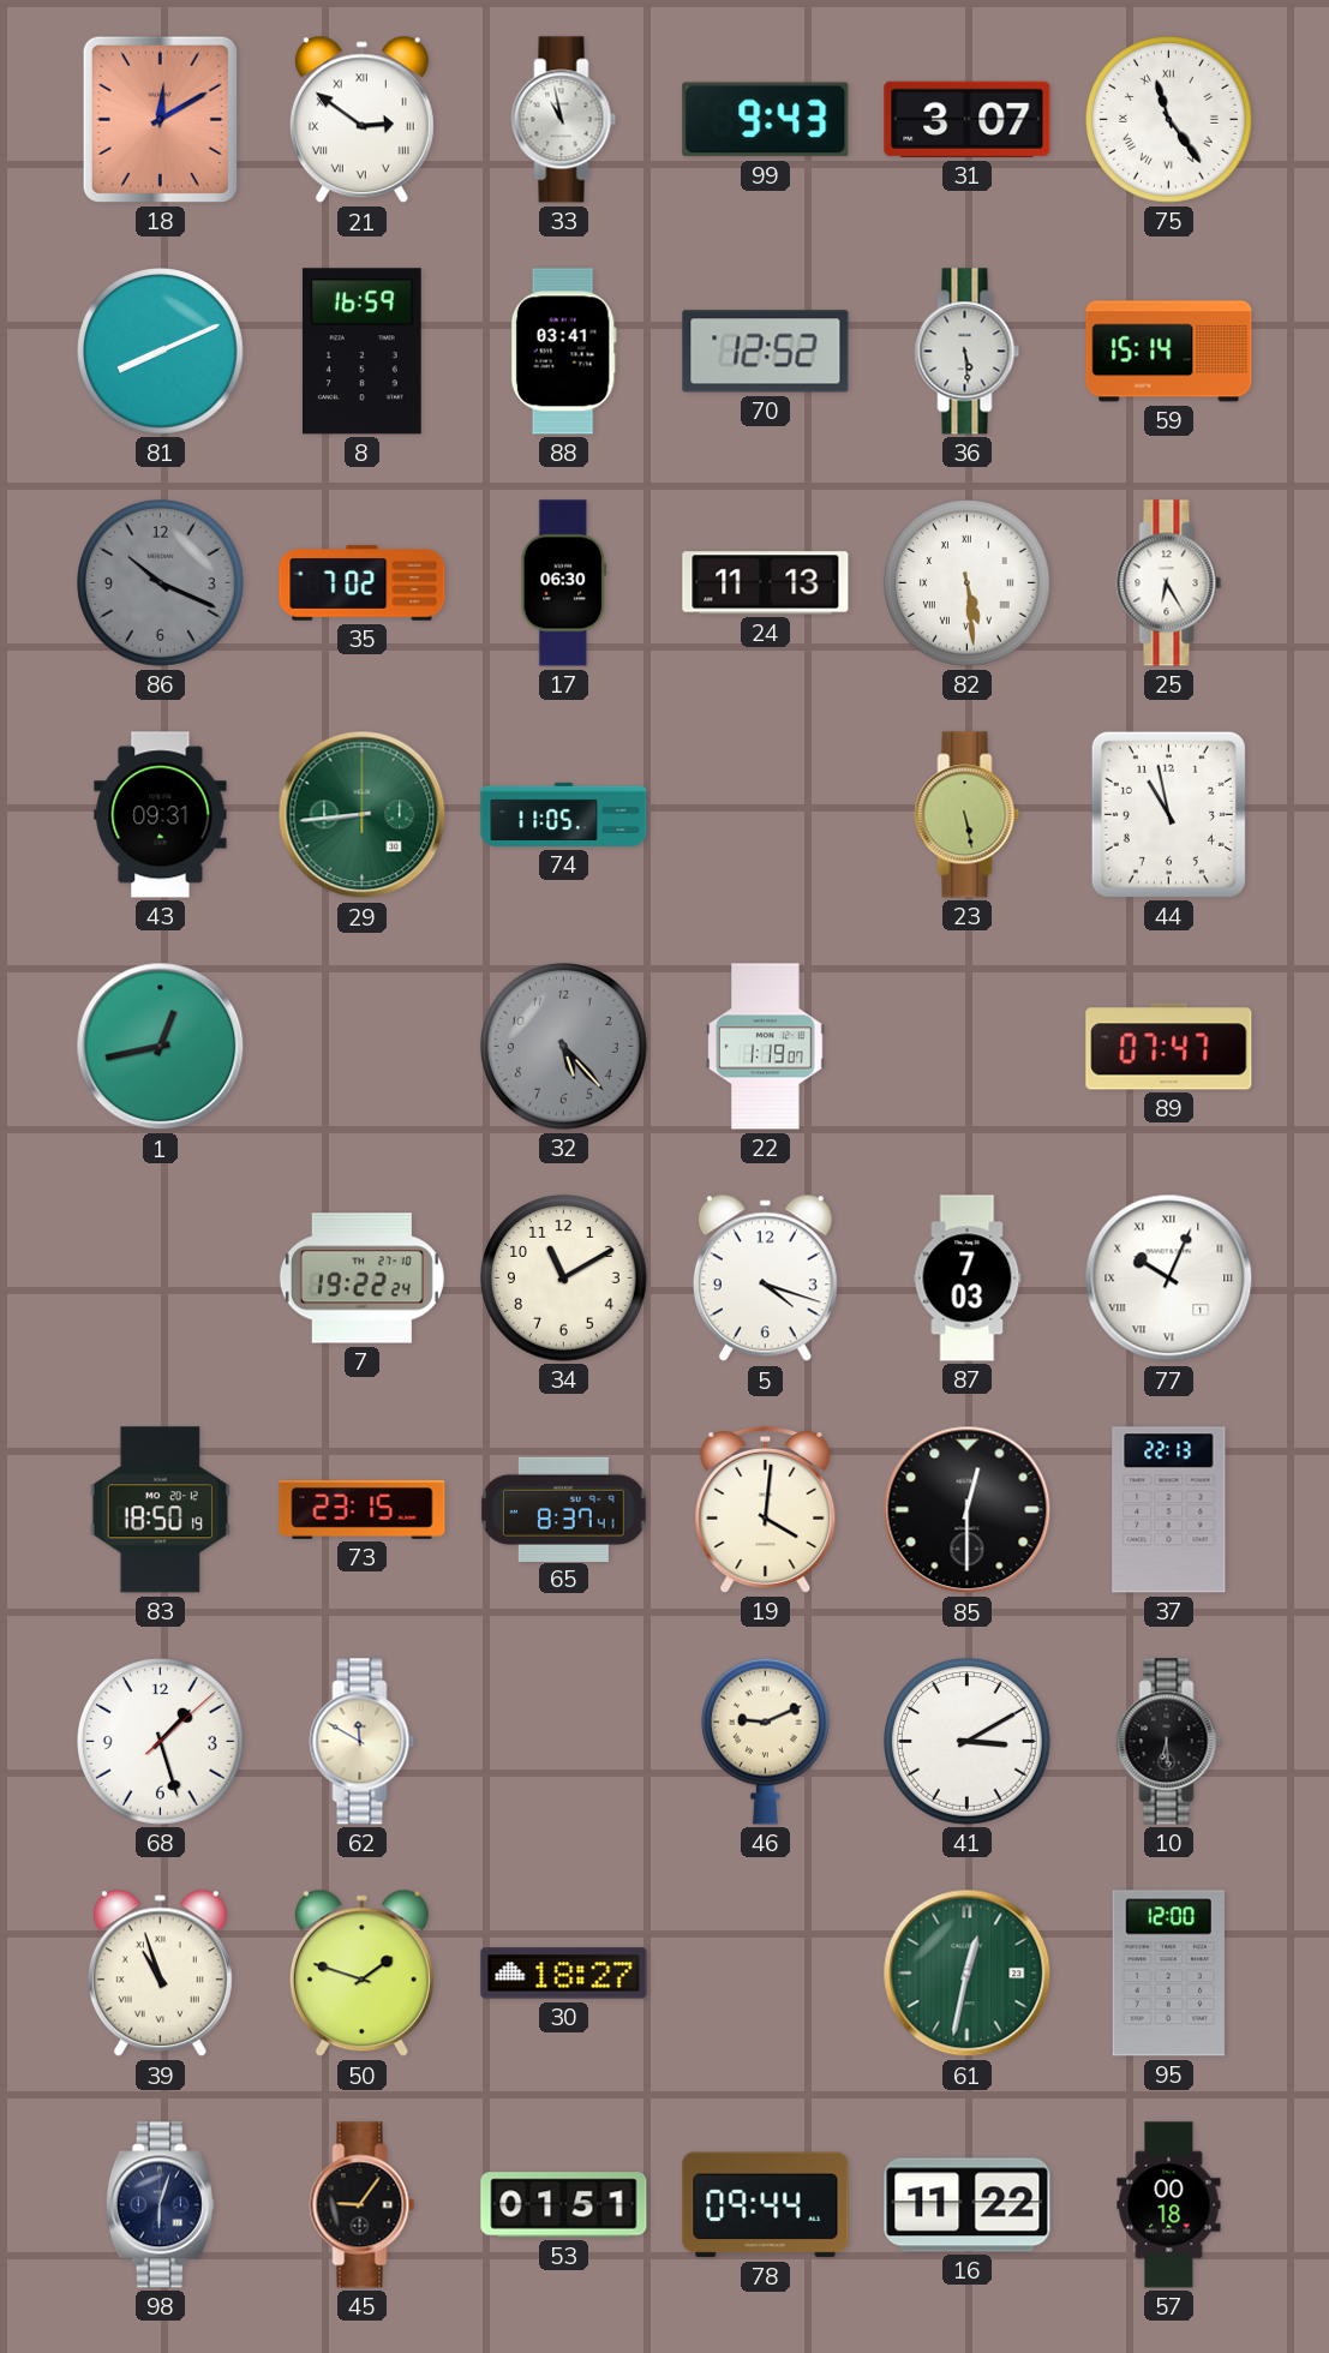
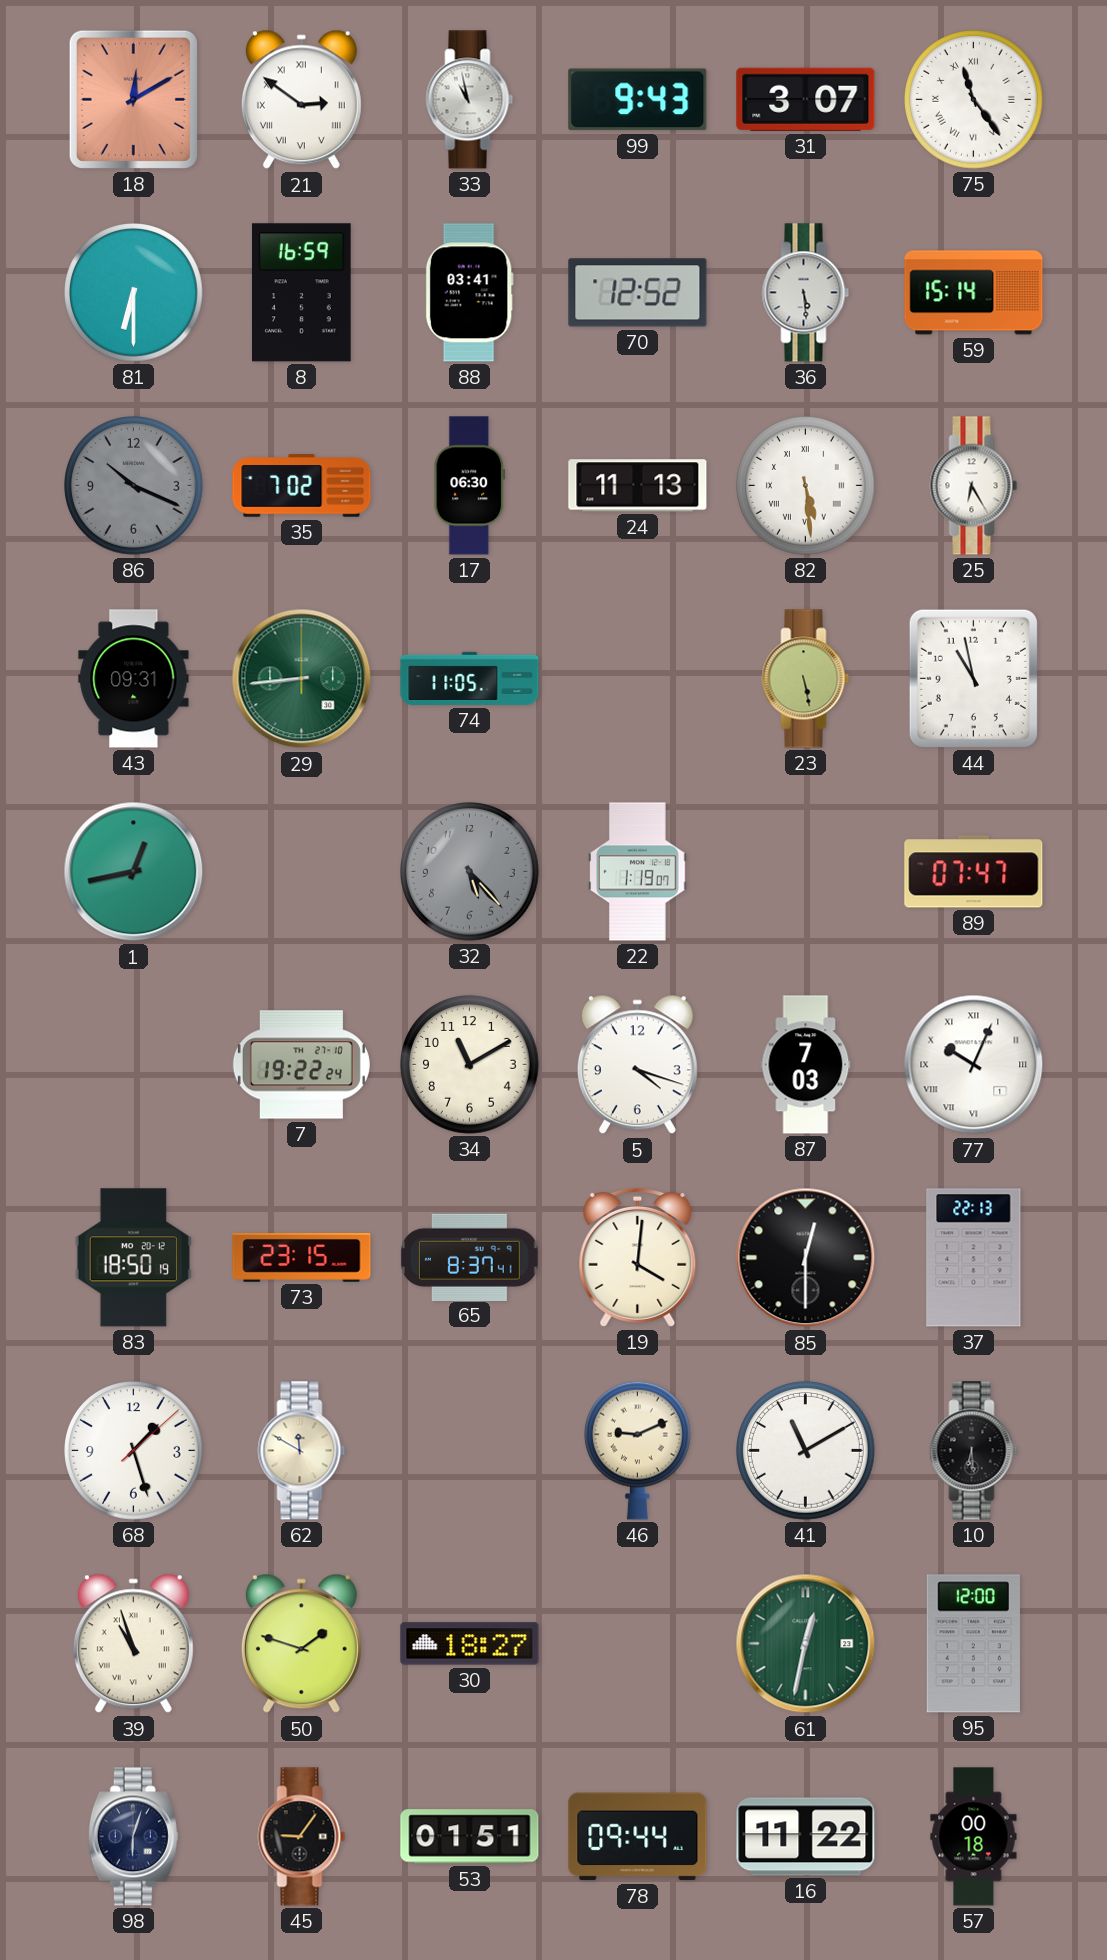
81: 8:11 -> 6:30
41: 3:10 -> 11:10
